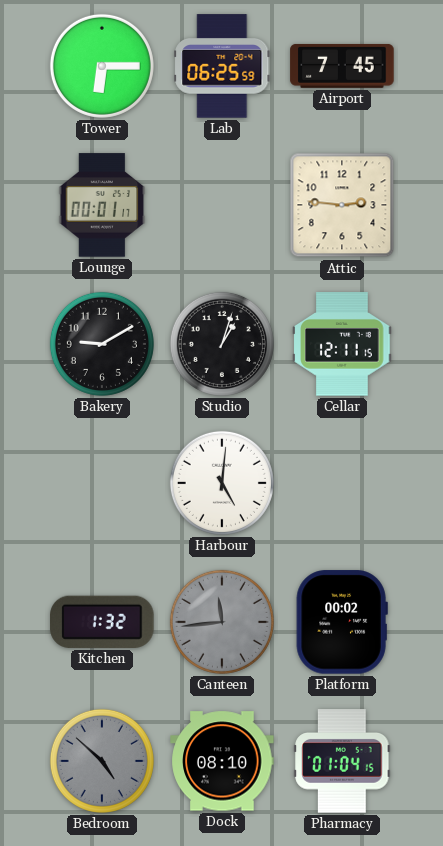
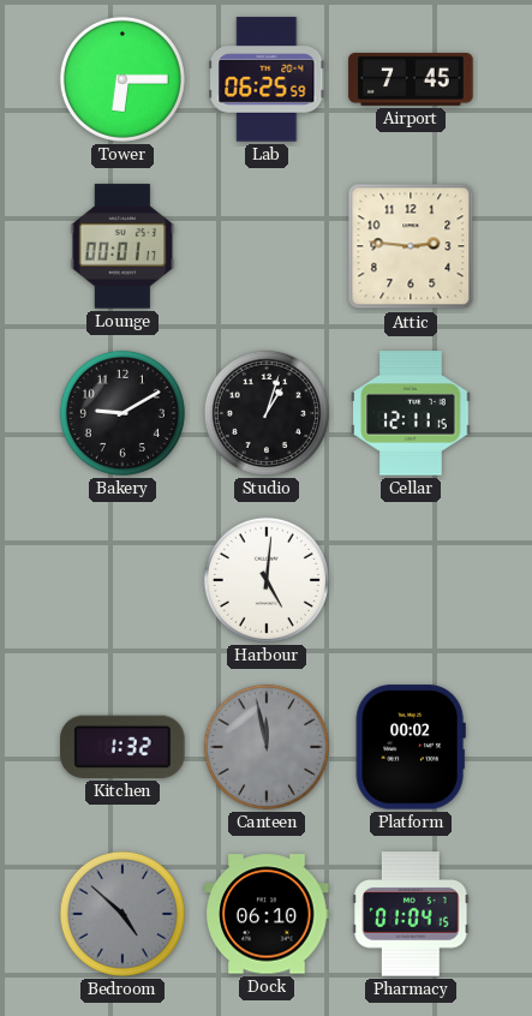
Canteen: 11:44 -> 11:58
Dock: 08:10 -> 06:10
